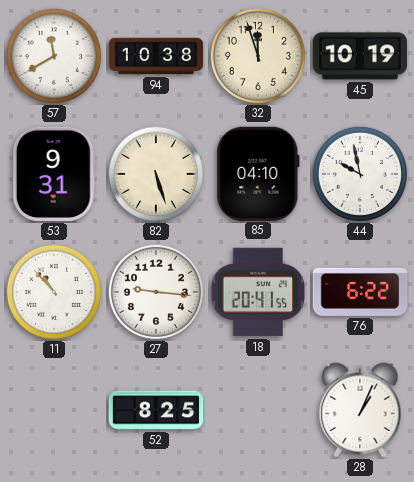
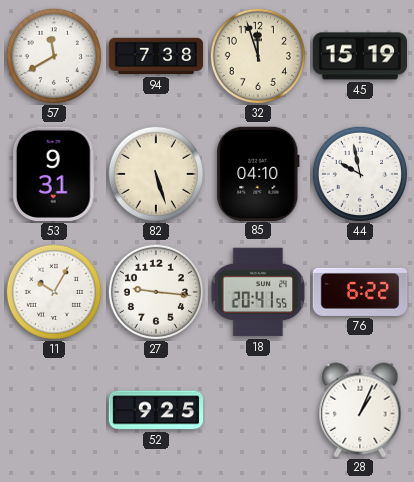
94: 10:38 -> 7:38
45: 10:19 -> 15:19
11: 10:53 -> 10:05
52: 8:25 -> 9:25
